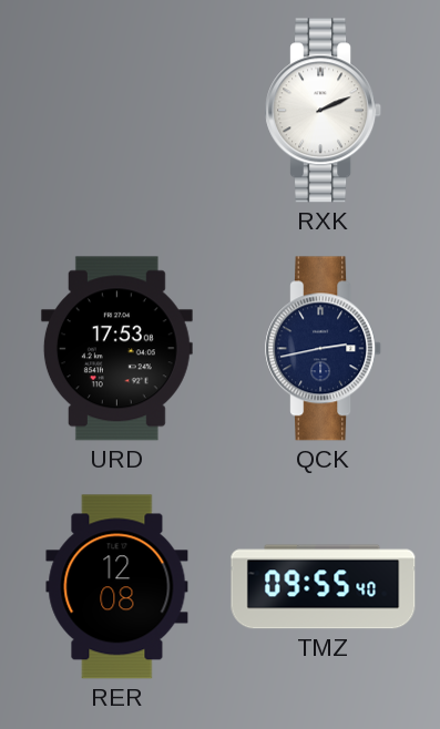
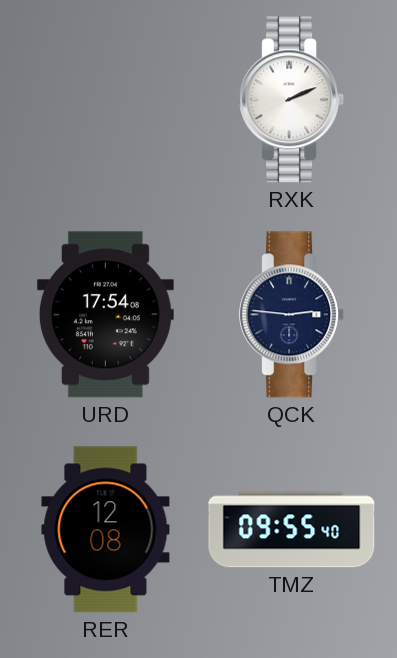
URD: 17:53 -> 17:54
QCK: 2:43 -> 2:46
